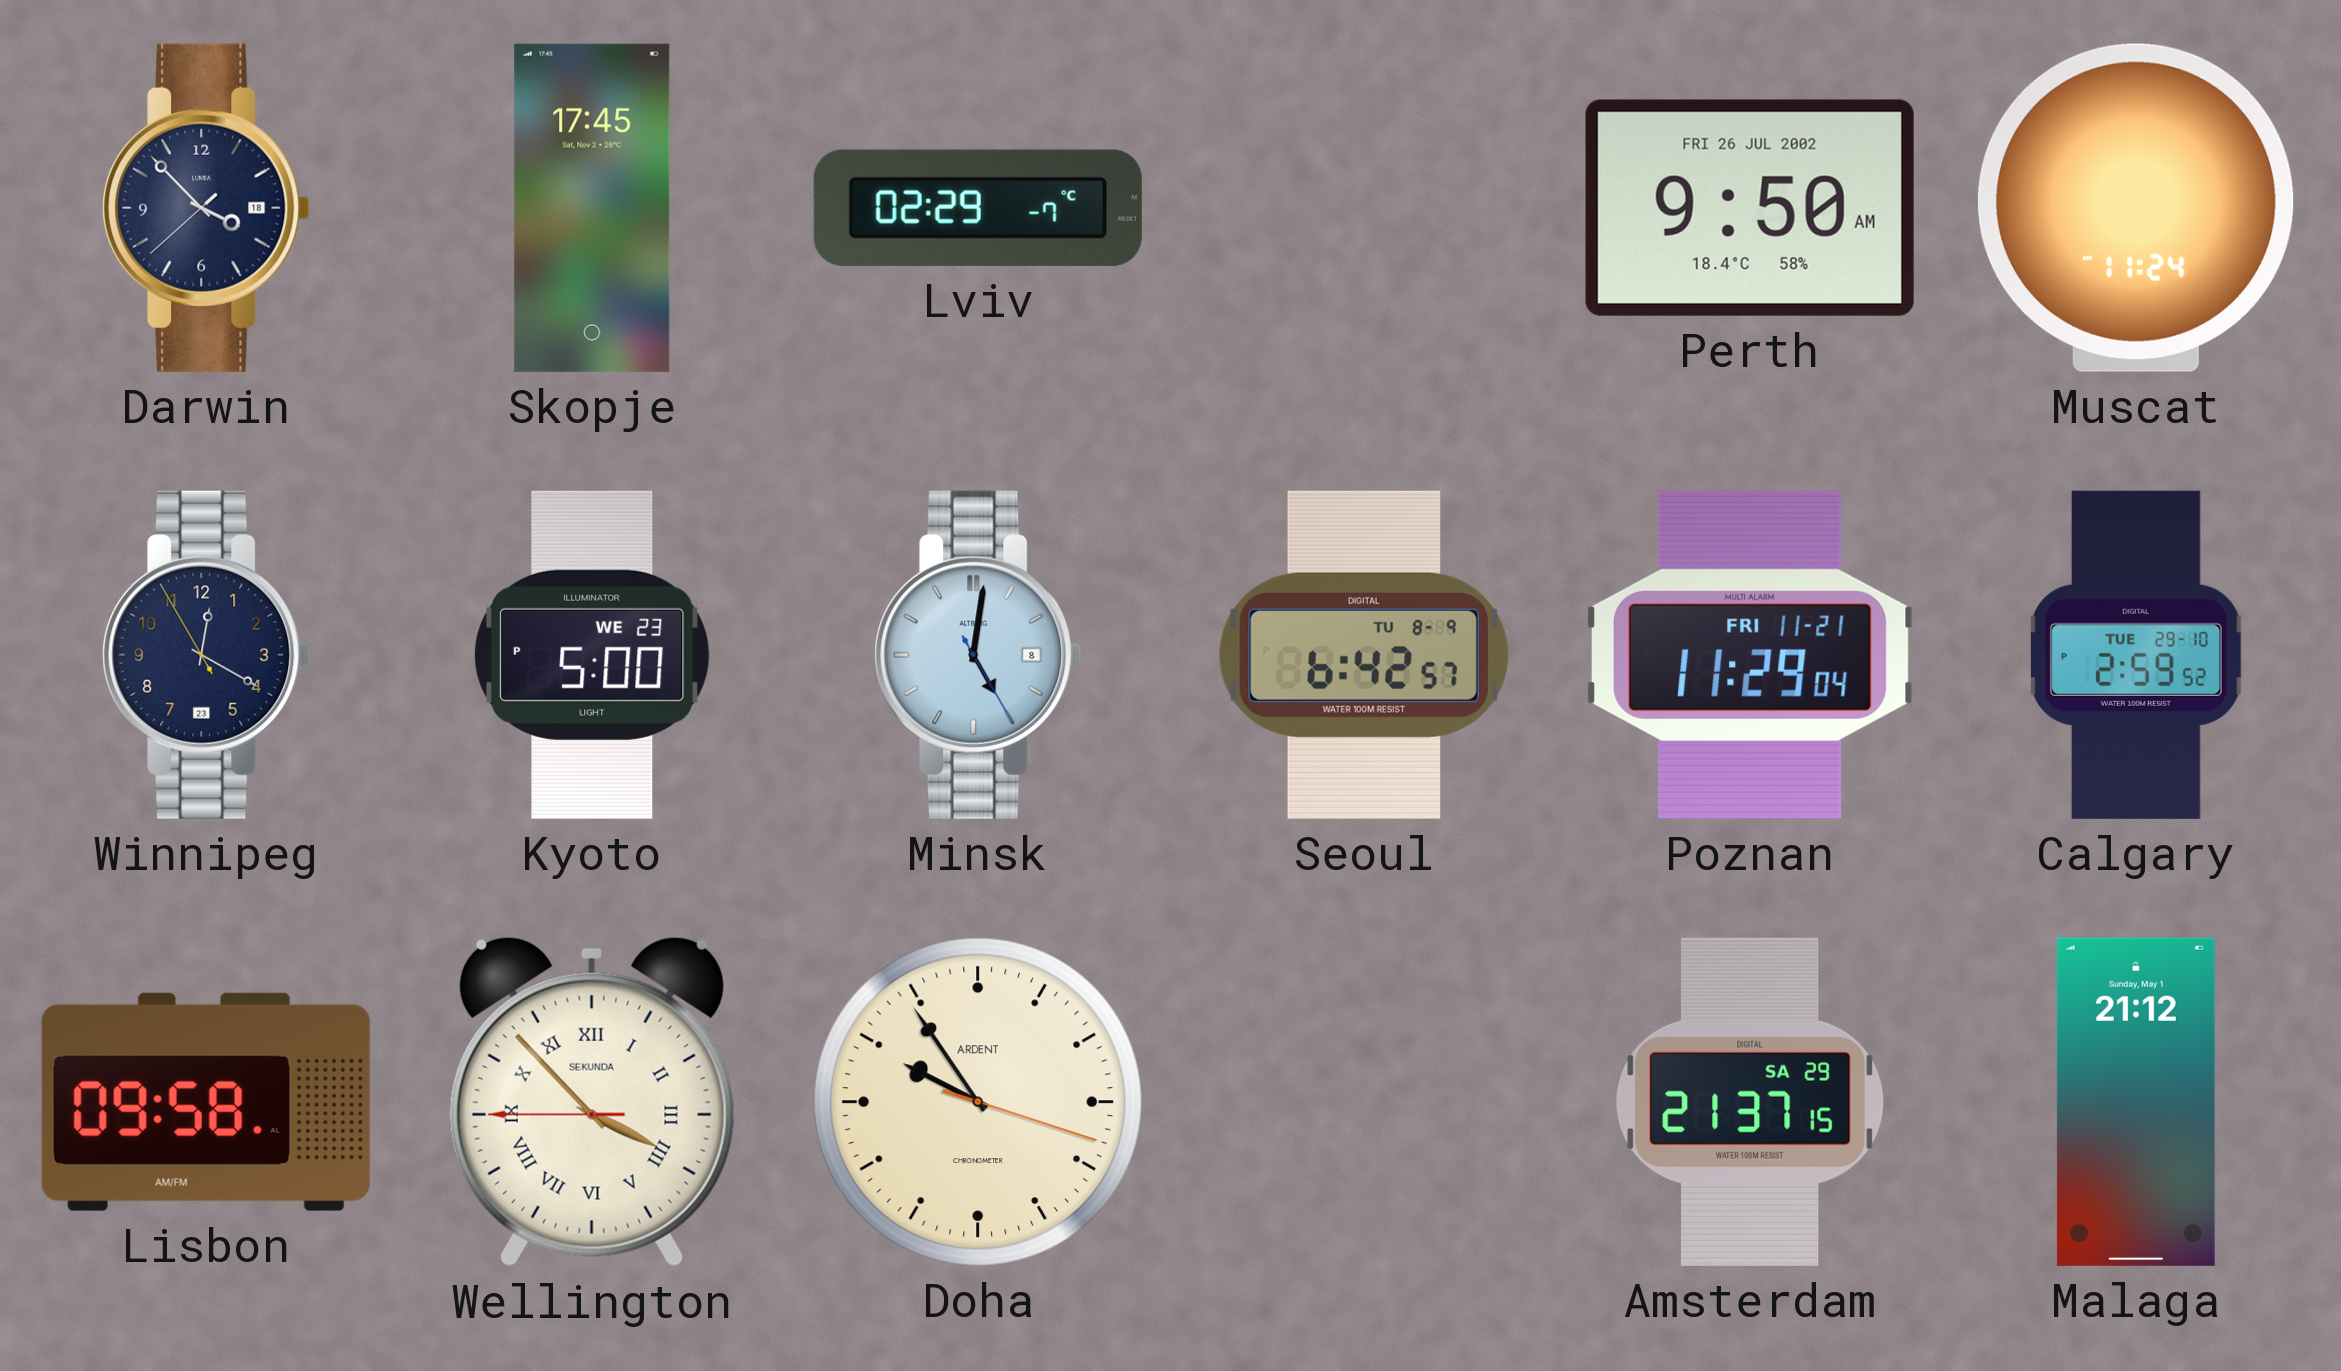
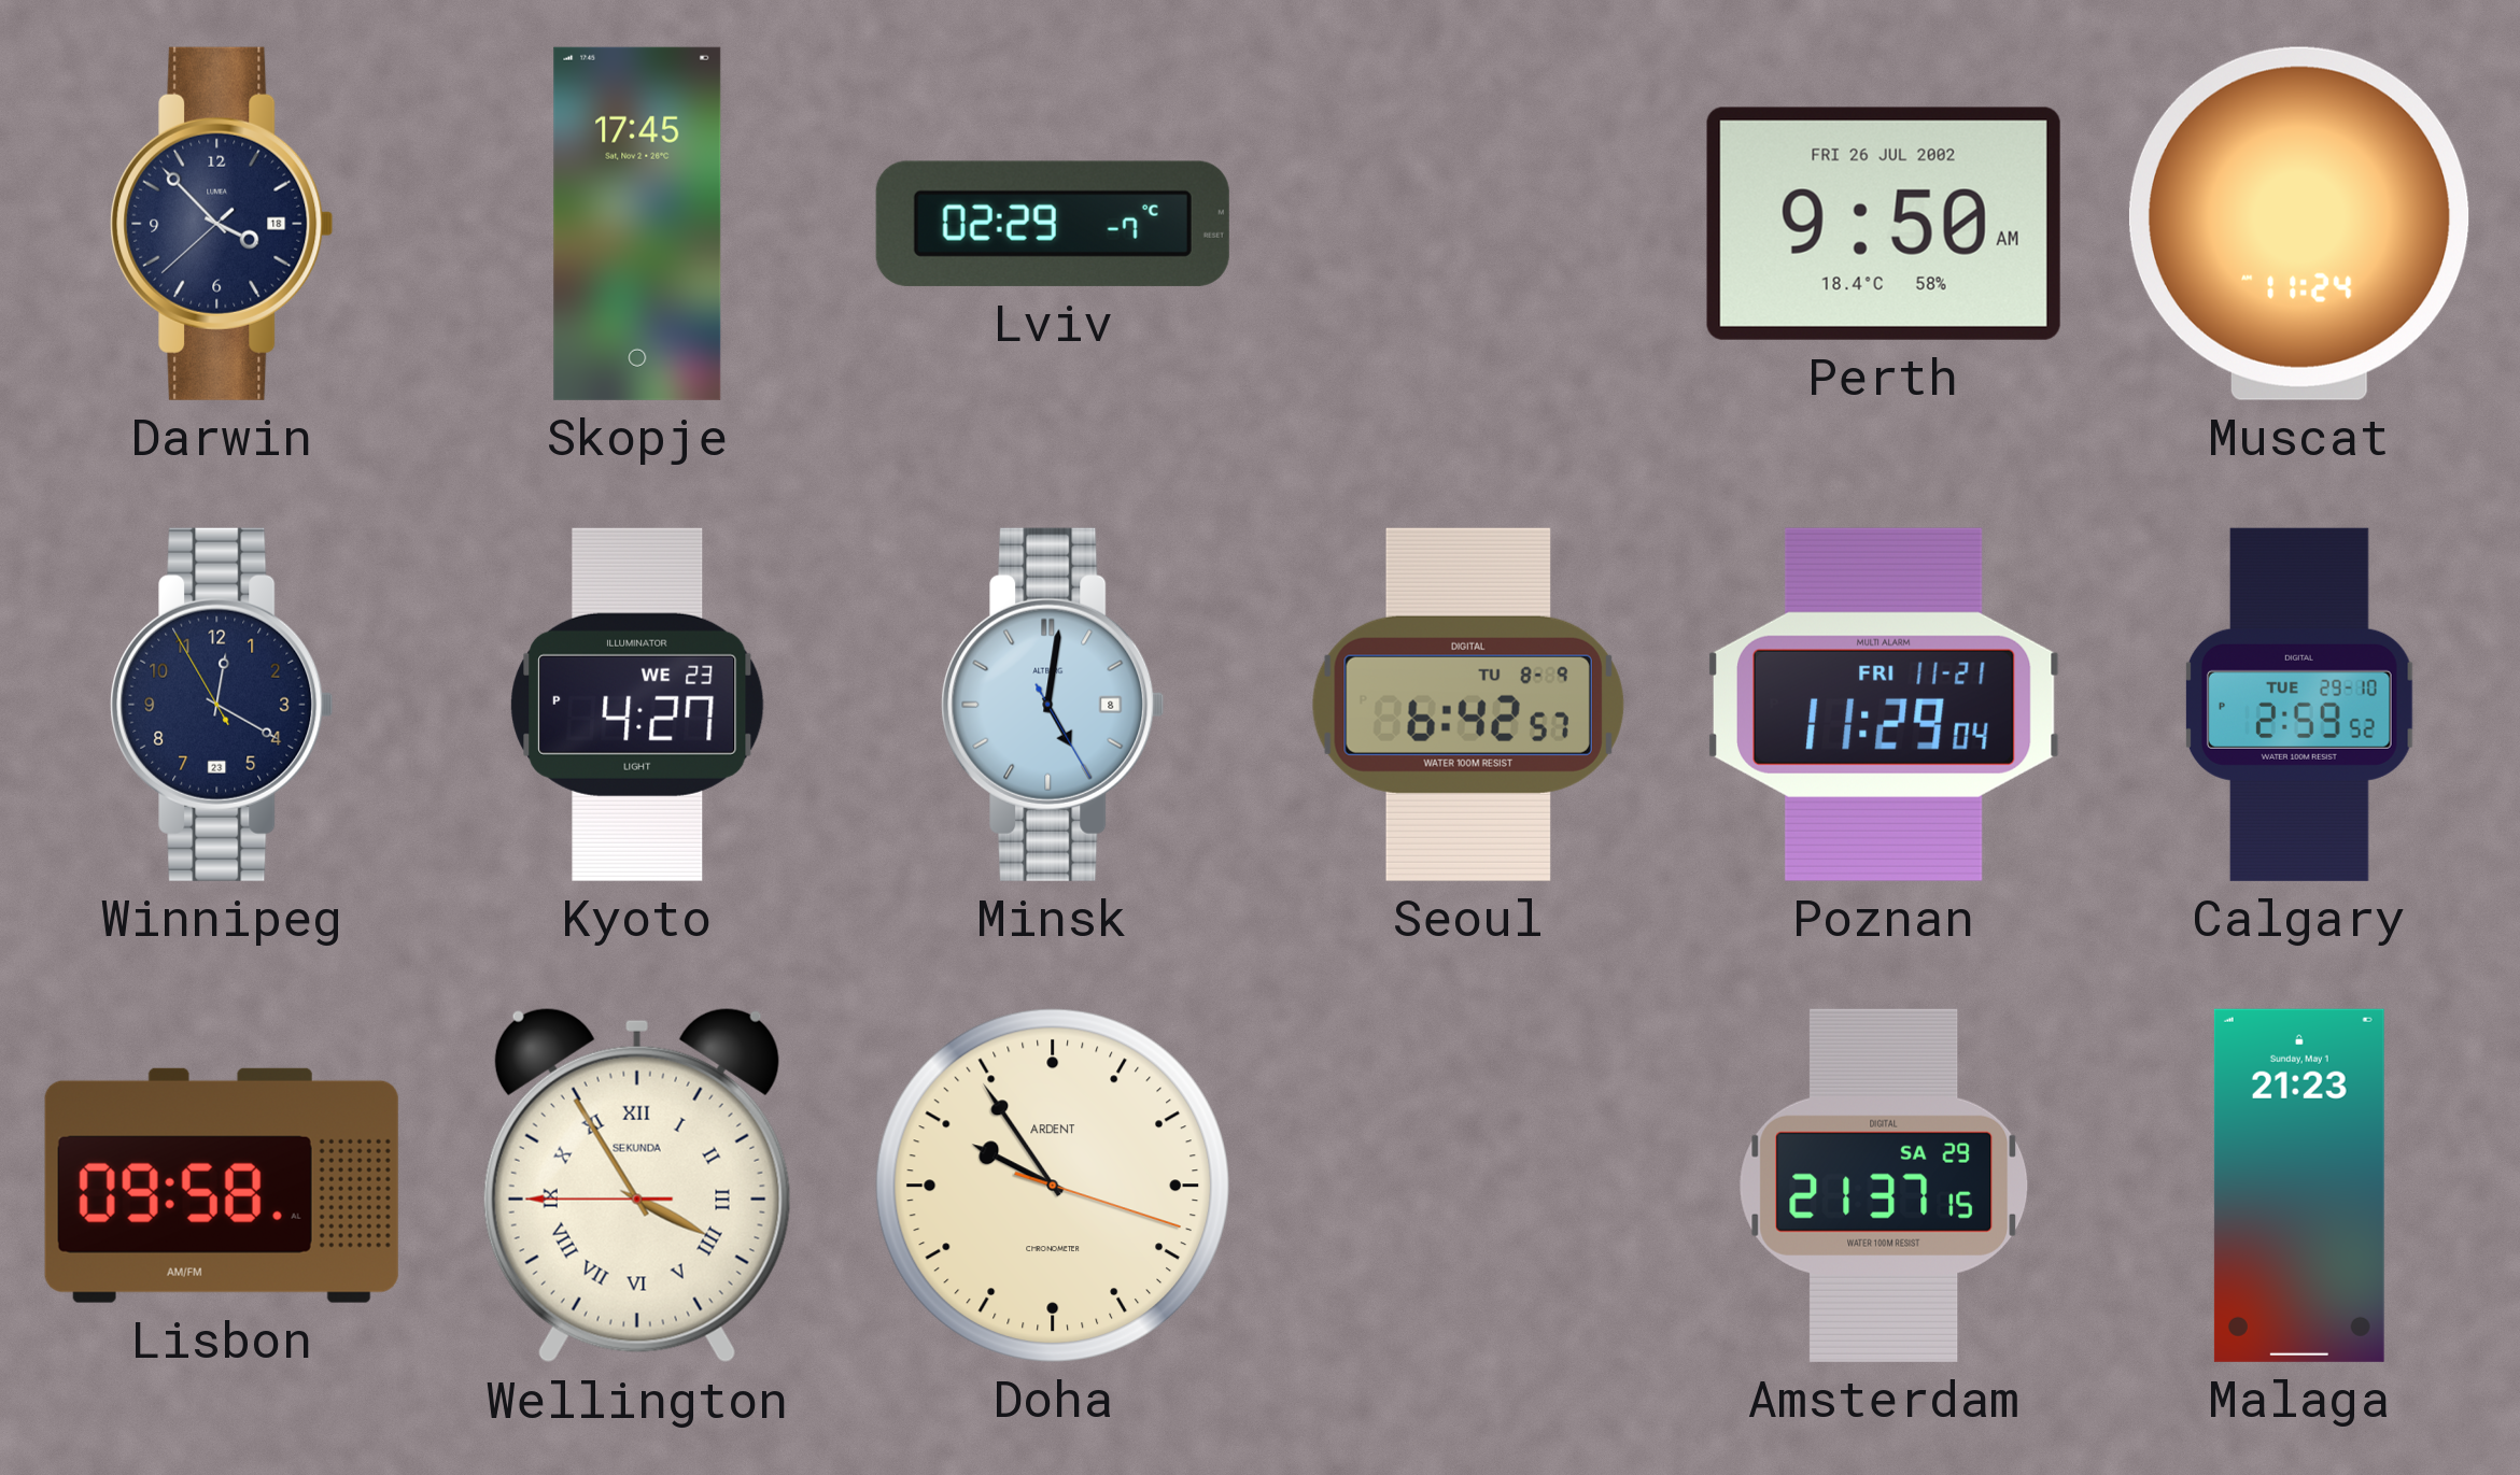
Kyoto: 5:00 -> 4:27
Wellington: 3:52 -> 3:54
Malaga: 21:12 -> 21:23
